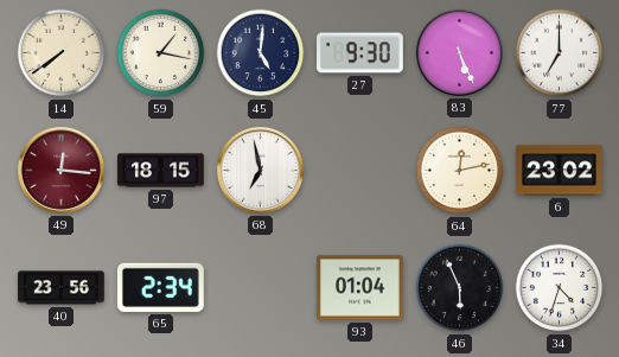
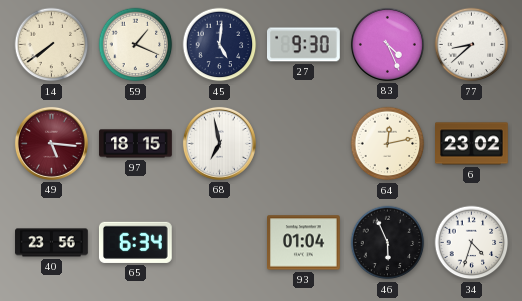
59: 1:17 -> 1:19
83: 5:26 -> 4:26
77: 7:00 -> 8:38
49: 12:16 -> 5:16
65: 2:34 -> 6:34
